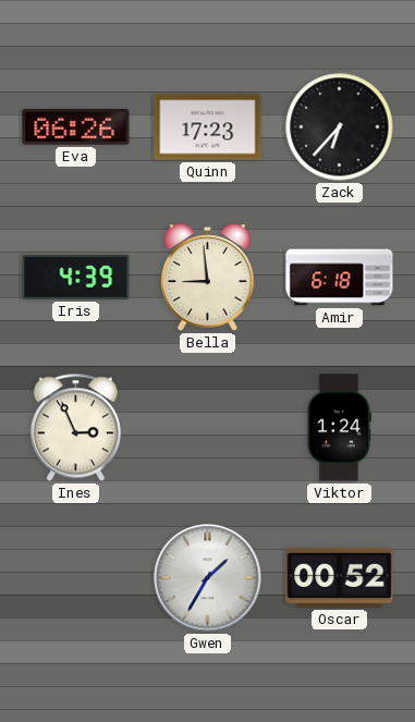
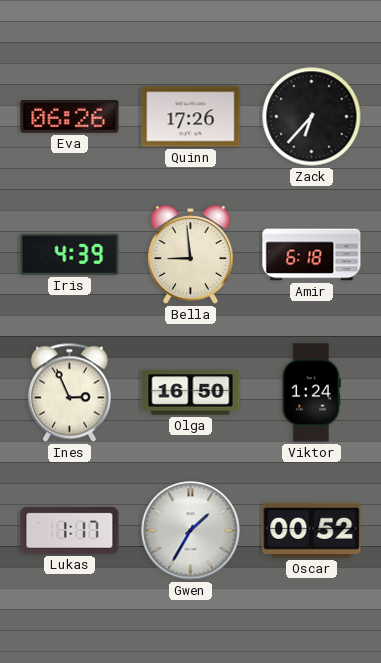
Quinn: 17:23 -> 17:26
Olga: none -> 16:50
Lukas: none -> 1:17
